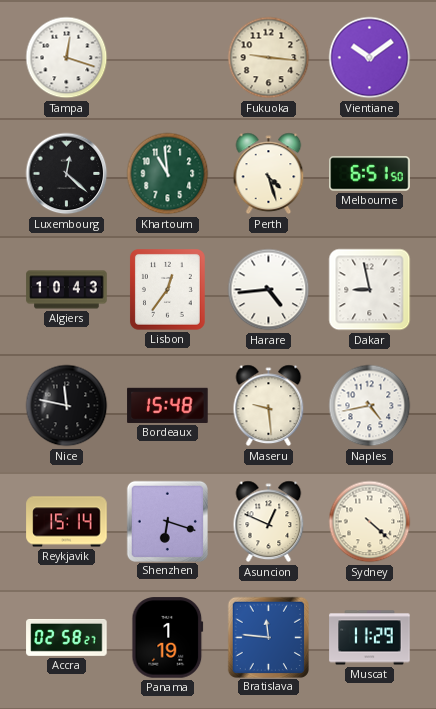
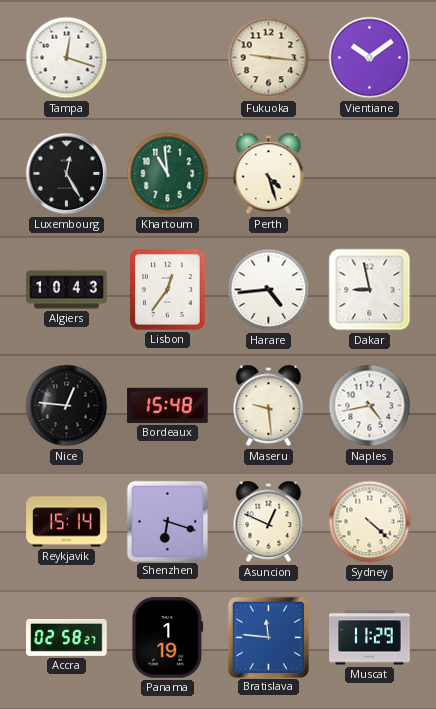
Luxembourg: 12:22 -> 12:25
Melbourne: 6:51 -> none
Nice: 11:47 -> 12:46
